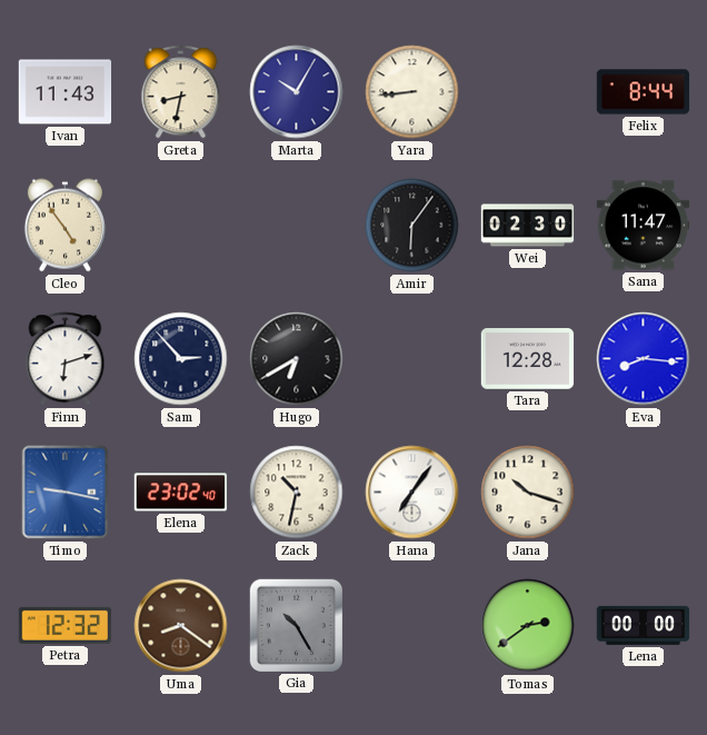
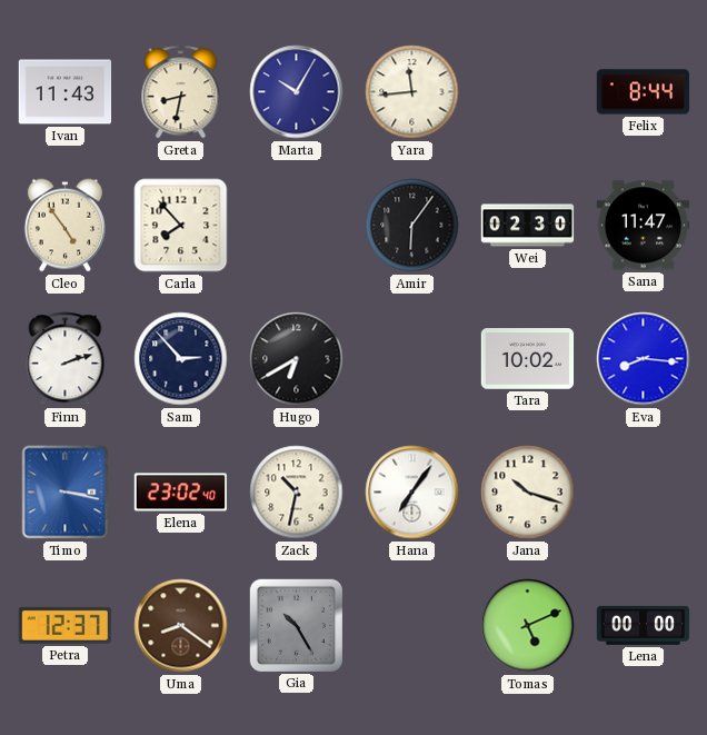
Yara: 8:44 -> 11:44
Carla: none -> 7:53
Finn: 6:12 -> 2:12
Tara: 12:28 -> 10:02
Timo: 9:17 -> 3:17
Petra: 12:32 -> 12:37
Tomas: 2:39 -> 5:11
